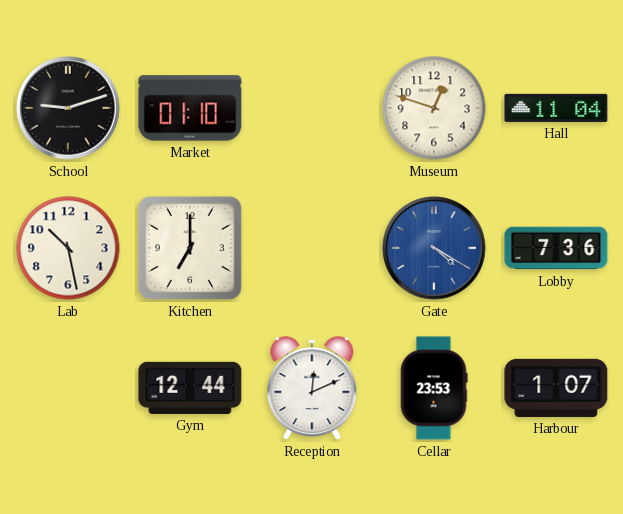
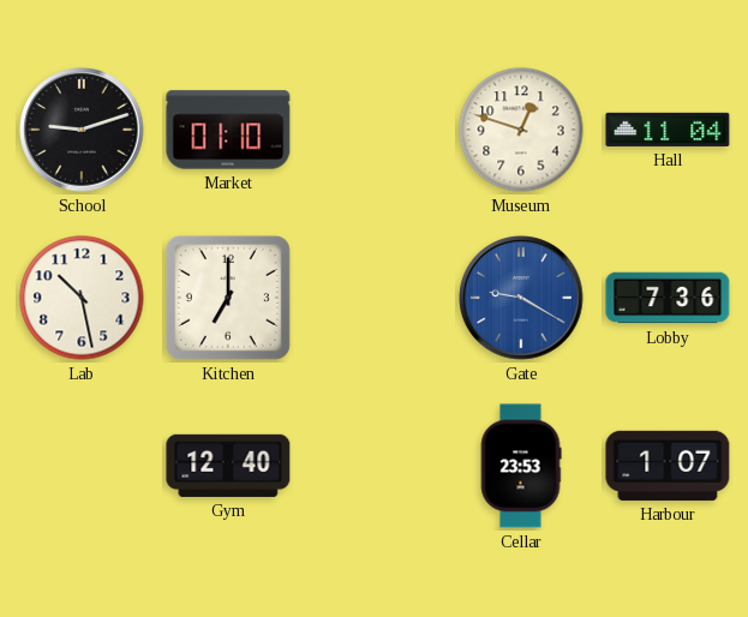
Gate: 4:20 -> 9:20
Gym: 12:44 -> 12:40
Reception: 12:11 -> none
